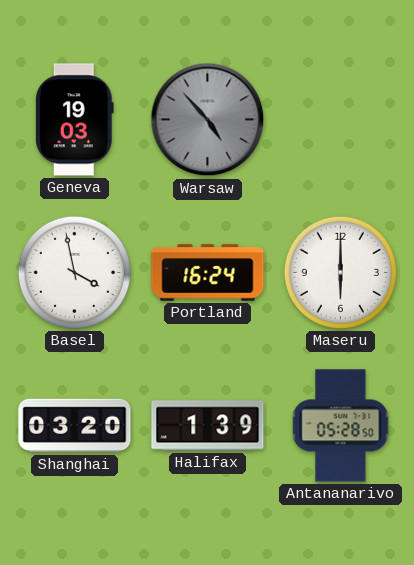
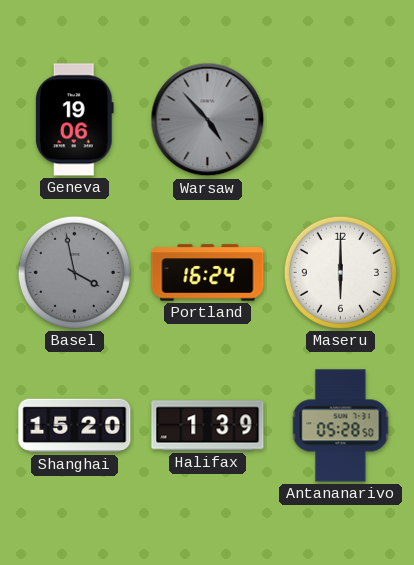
Geneva: 19:03 -> 19:06
Basel dial: white -> grey
Shanghai: 03:20 -> 15:20
